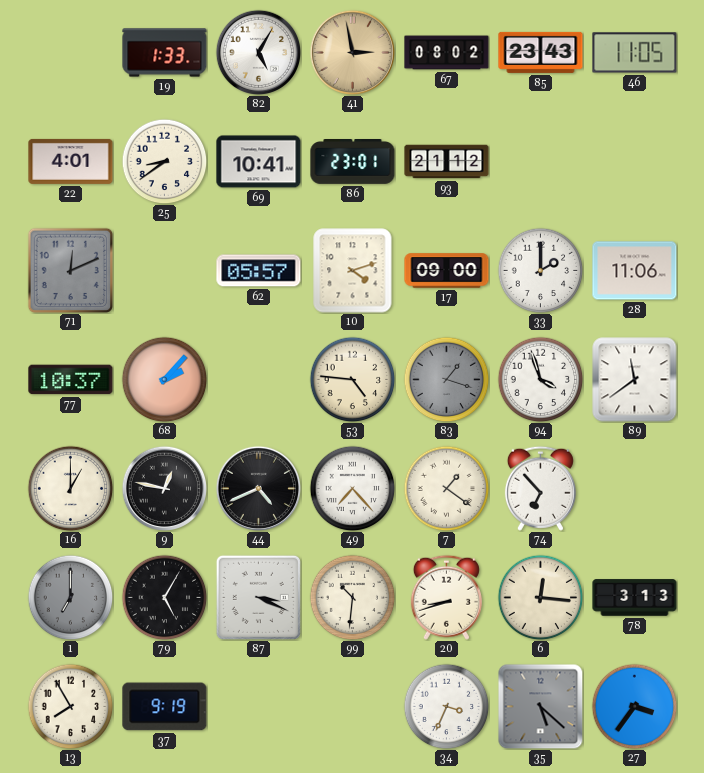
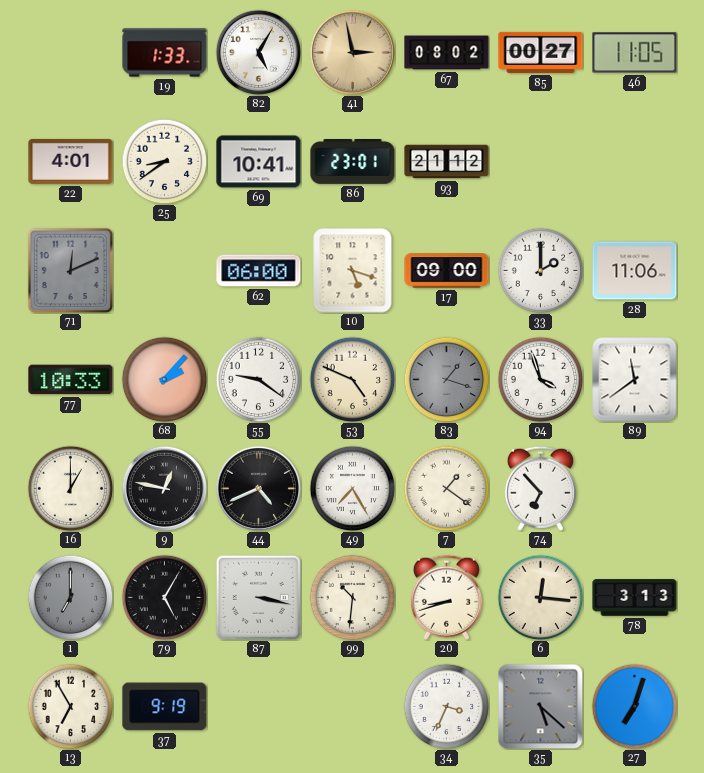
85: 23:43 -> 00:27
62: 05:57 -> 06:00
10: 4:12 -> 5:18
77: 10:37 -> 10:33
55: none -> 9:21
53: 4:46 -> 4:49
49: 7:23 -> 7:25
87: 3:19 -> 3:17
13: 7:55 -> 6:55
27: 3:36 -> 7:03
